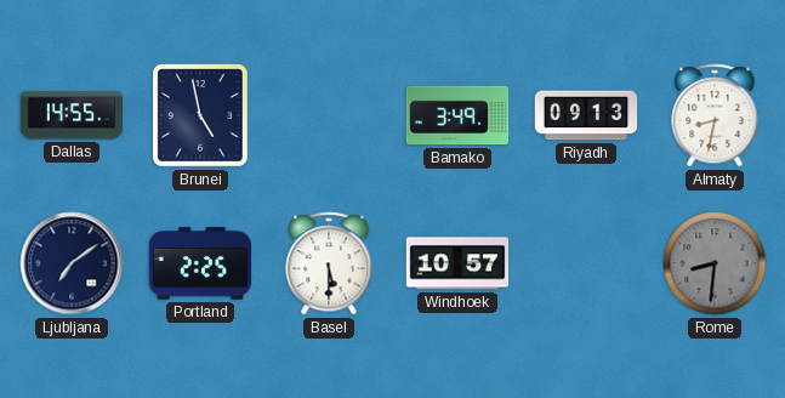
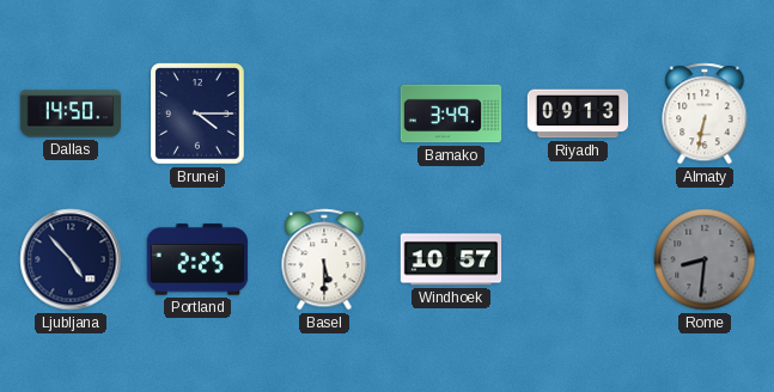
Dallas: 14:55 -> 14:50
Brunei: 4:58 -> 4:15
Almaty: 8:32 -> 6:32
Ljubljana: 7:09 -> 4:53
